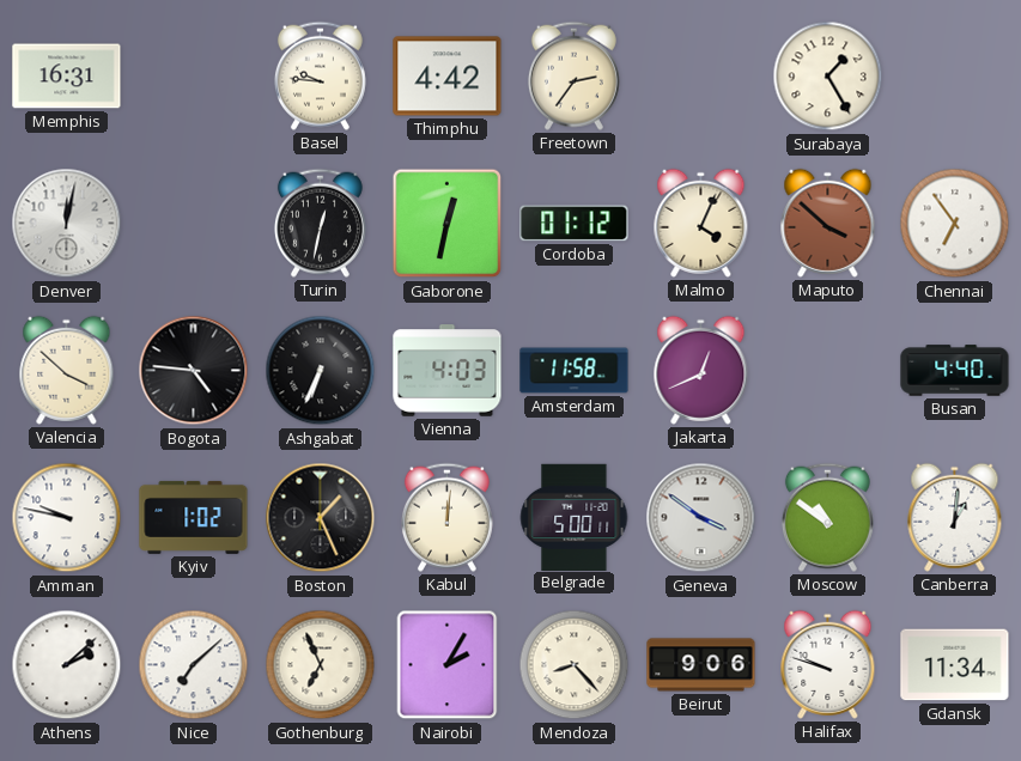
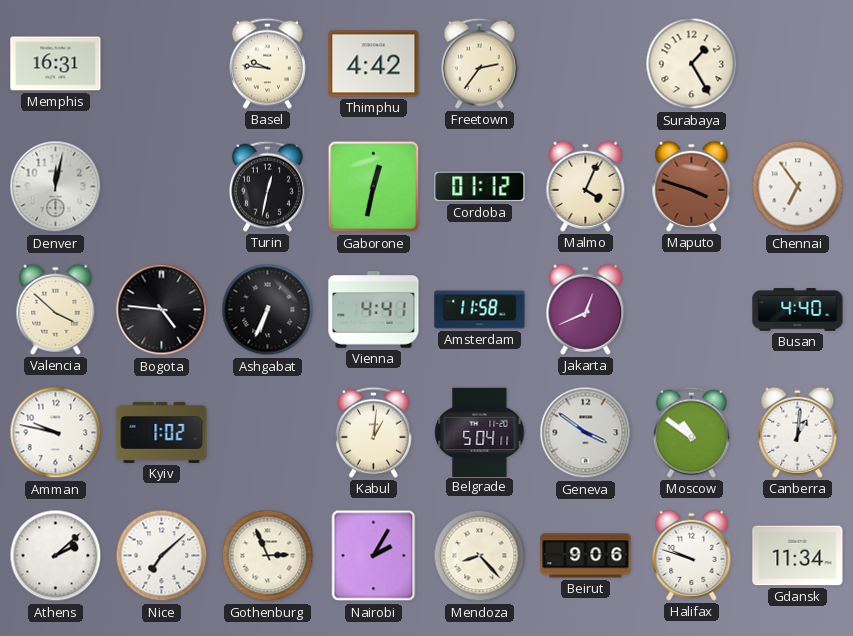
Maputo: 3:52 -> 3:48
Vienna: 4:03 -> 4:41
Boston: 1:26 -> none
Kabul: 12:01 -> 1:01
Belgrade: 5:00 -> 5:04
Gothenburg: 6:56 -> 2:56
